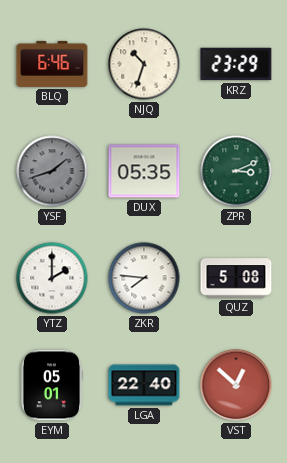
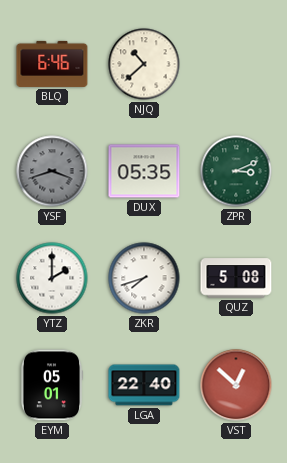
NJQ: 10:33 -> 10:38
KRZ: 23:29 -> none
YSF: 1:42 -> 3:42
ZKR: 7:46 -> 7:42
